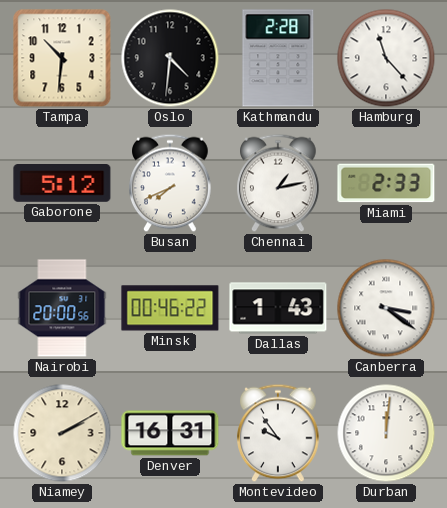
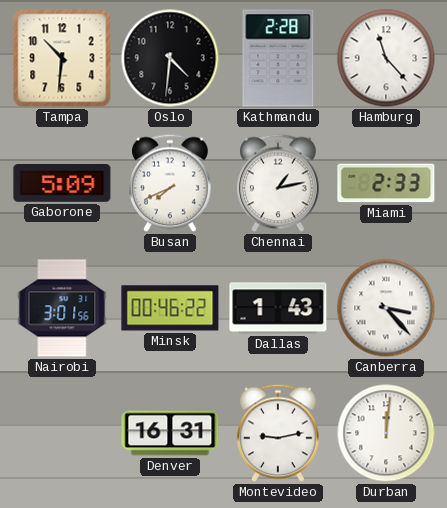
Gaborone: 5:12 -> 5:09
Nairobi: 20:00 -> 3:01
Canberra: 3:21 -> 3:23
Niamey: 2:10 -> none
Montevideo: 9:54 -> 9:13
